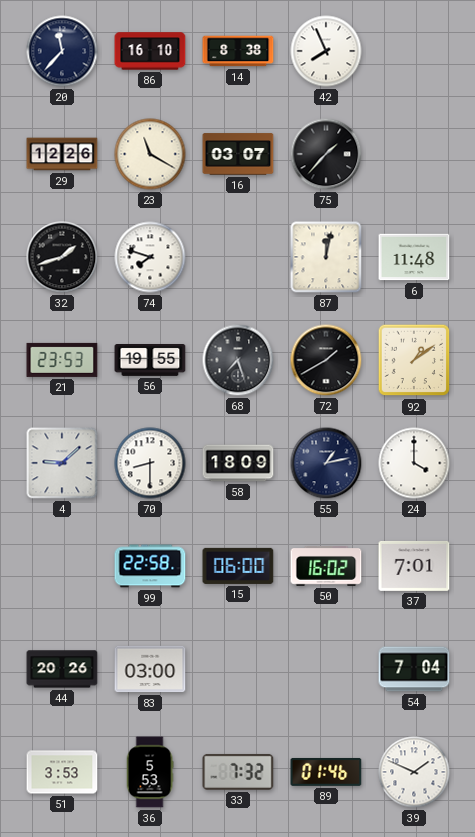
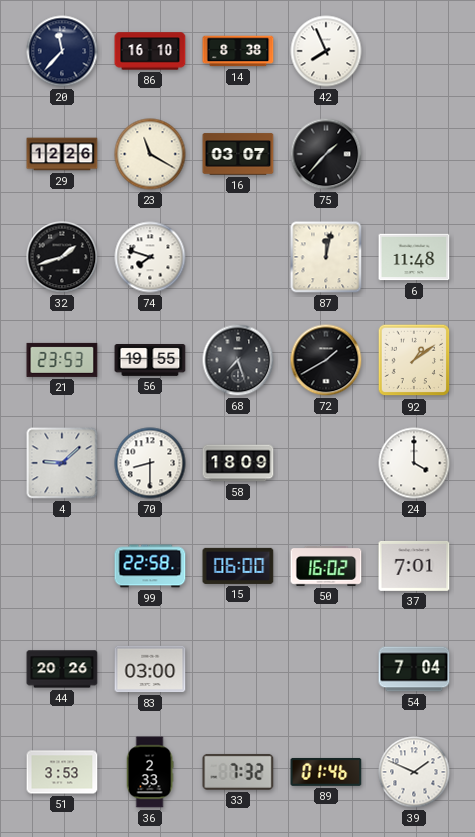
55: 1:13 -> none
36: 5:53 -> 2:33
